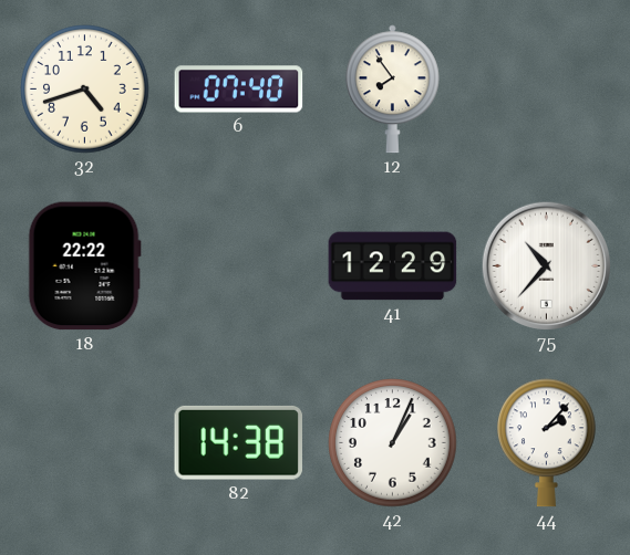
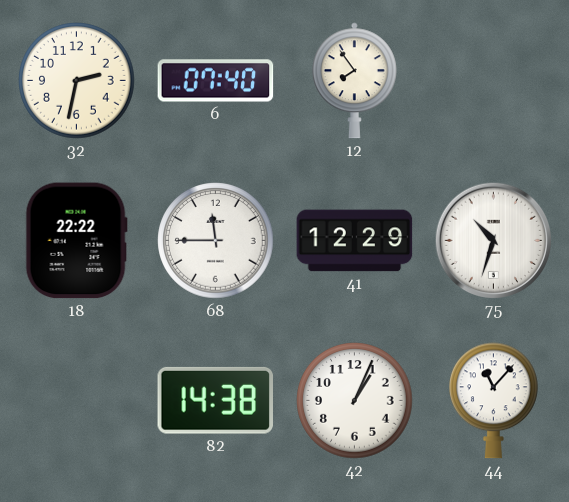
32: 4:42 -> 2:32
68: none -> 11:45
75: 10:37 -> 10:33
44: 2:07 -> 11:07
